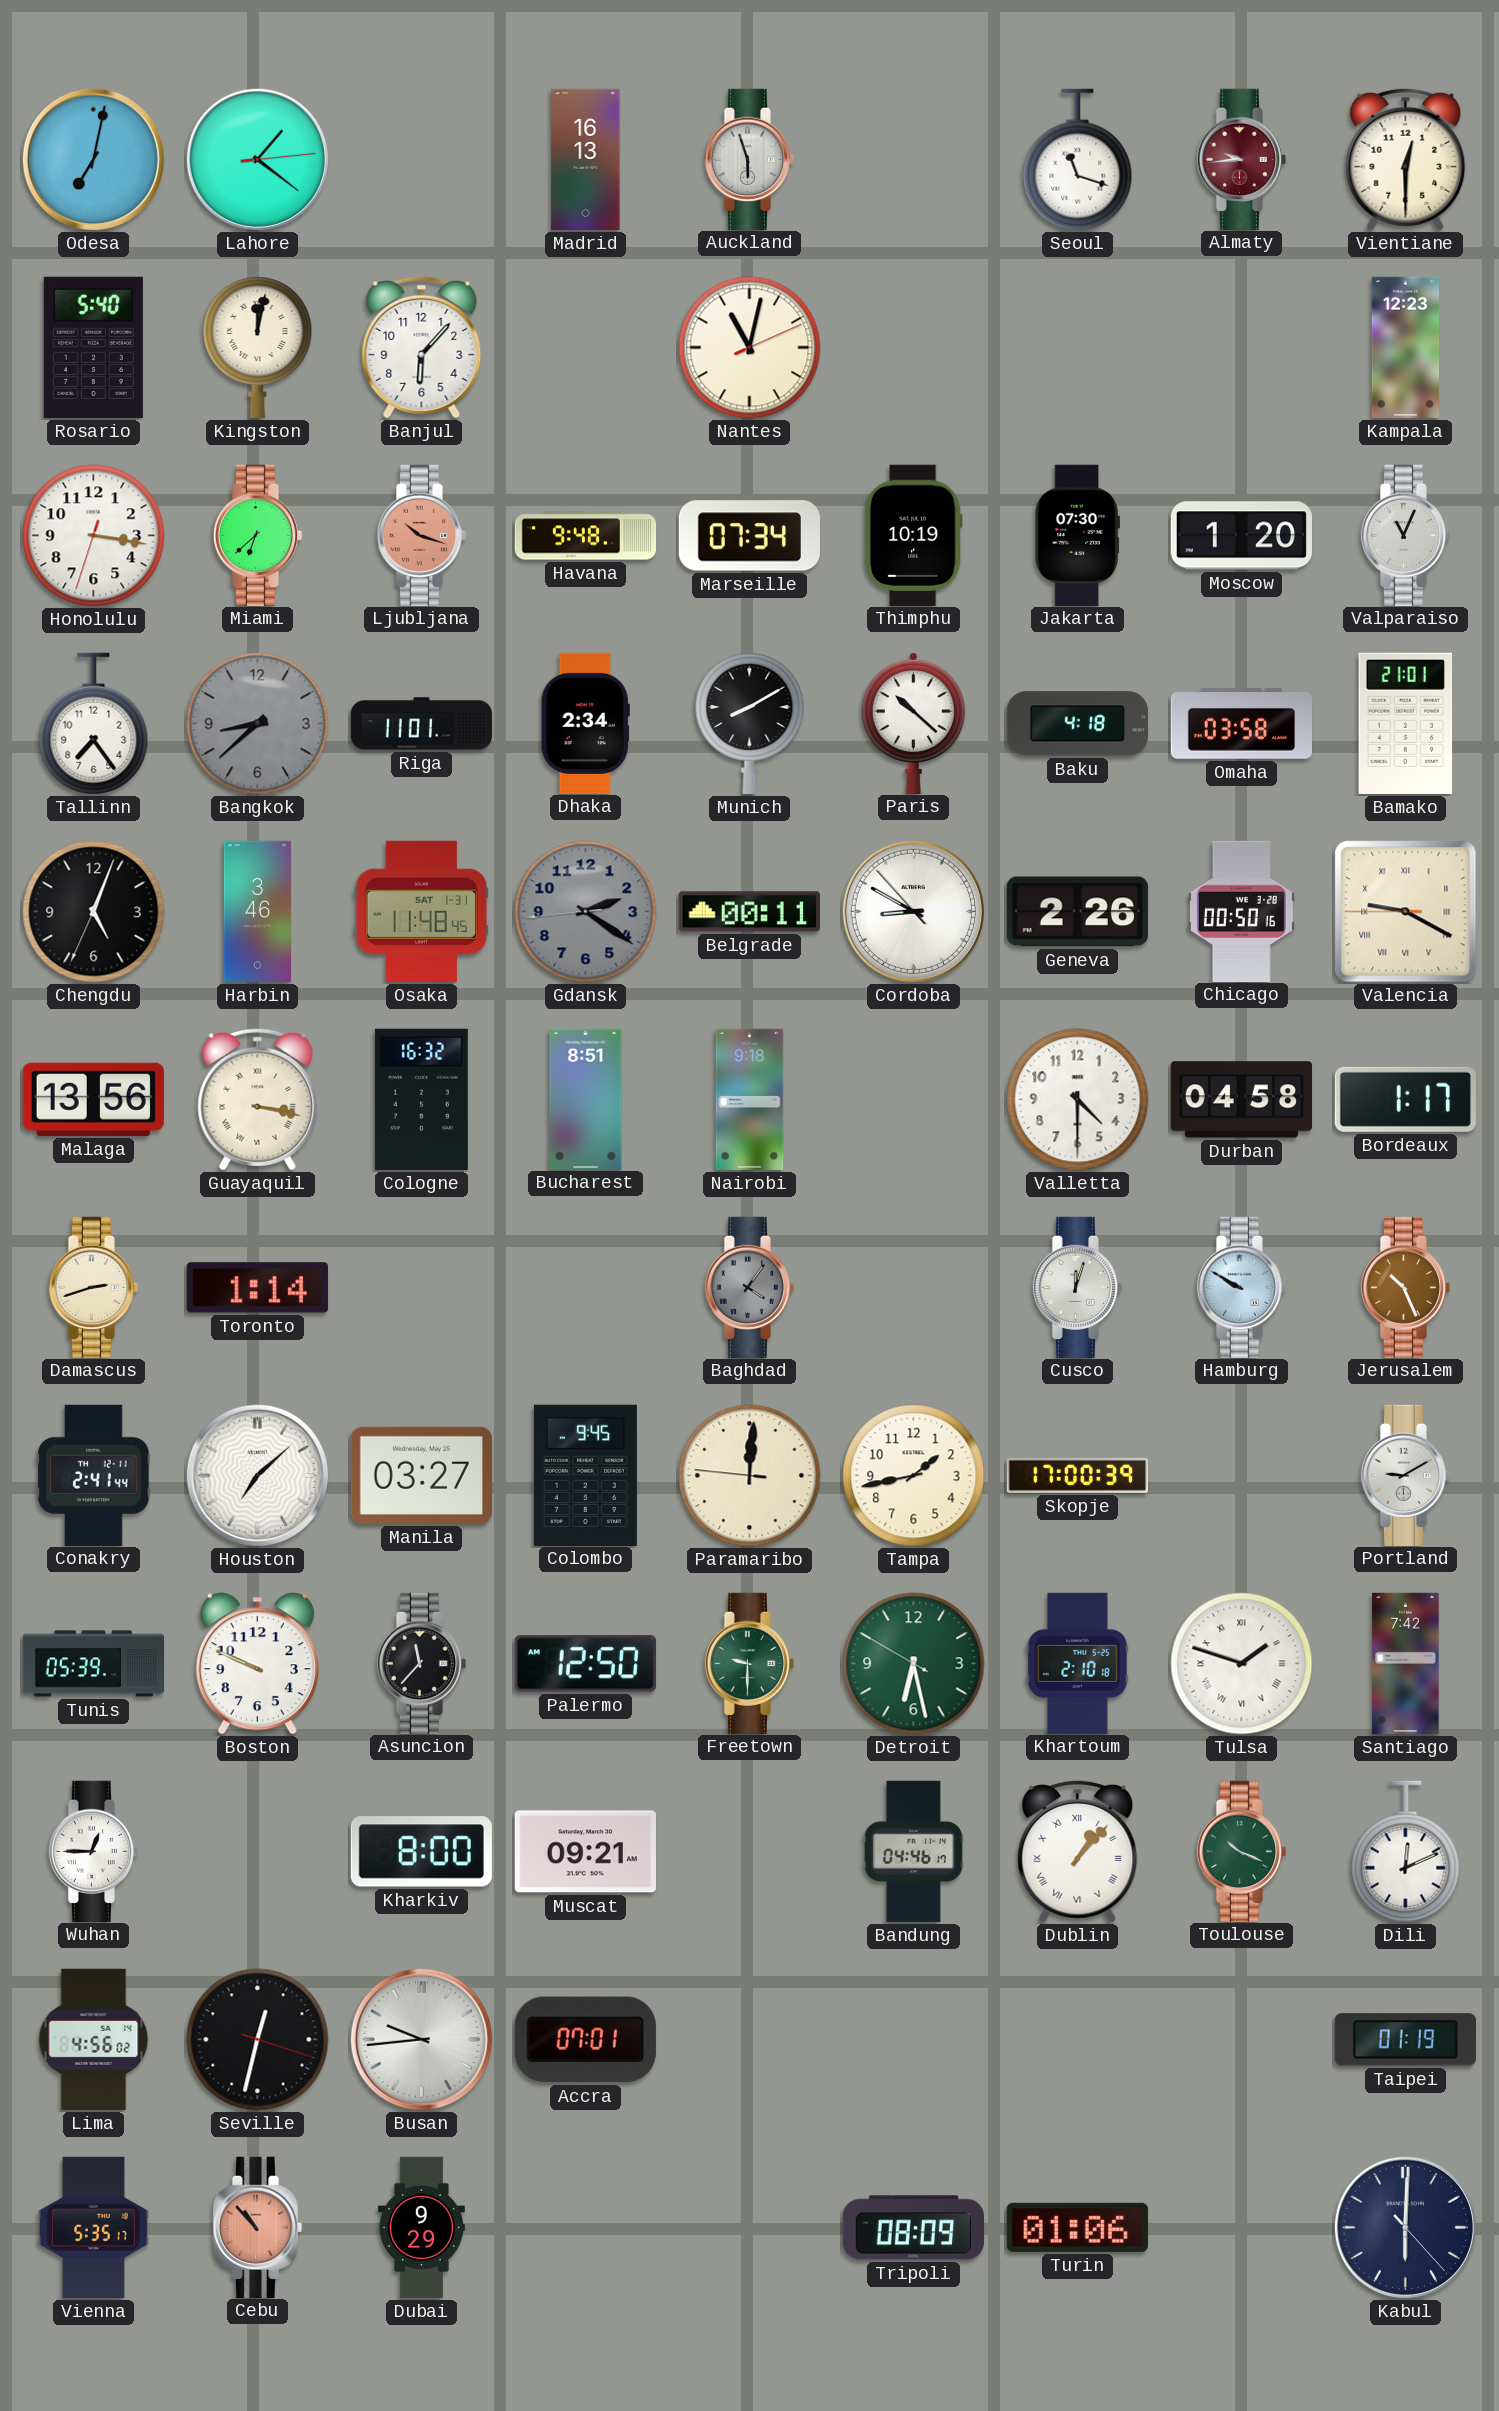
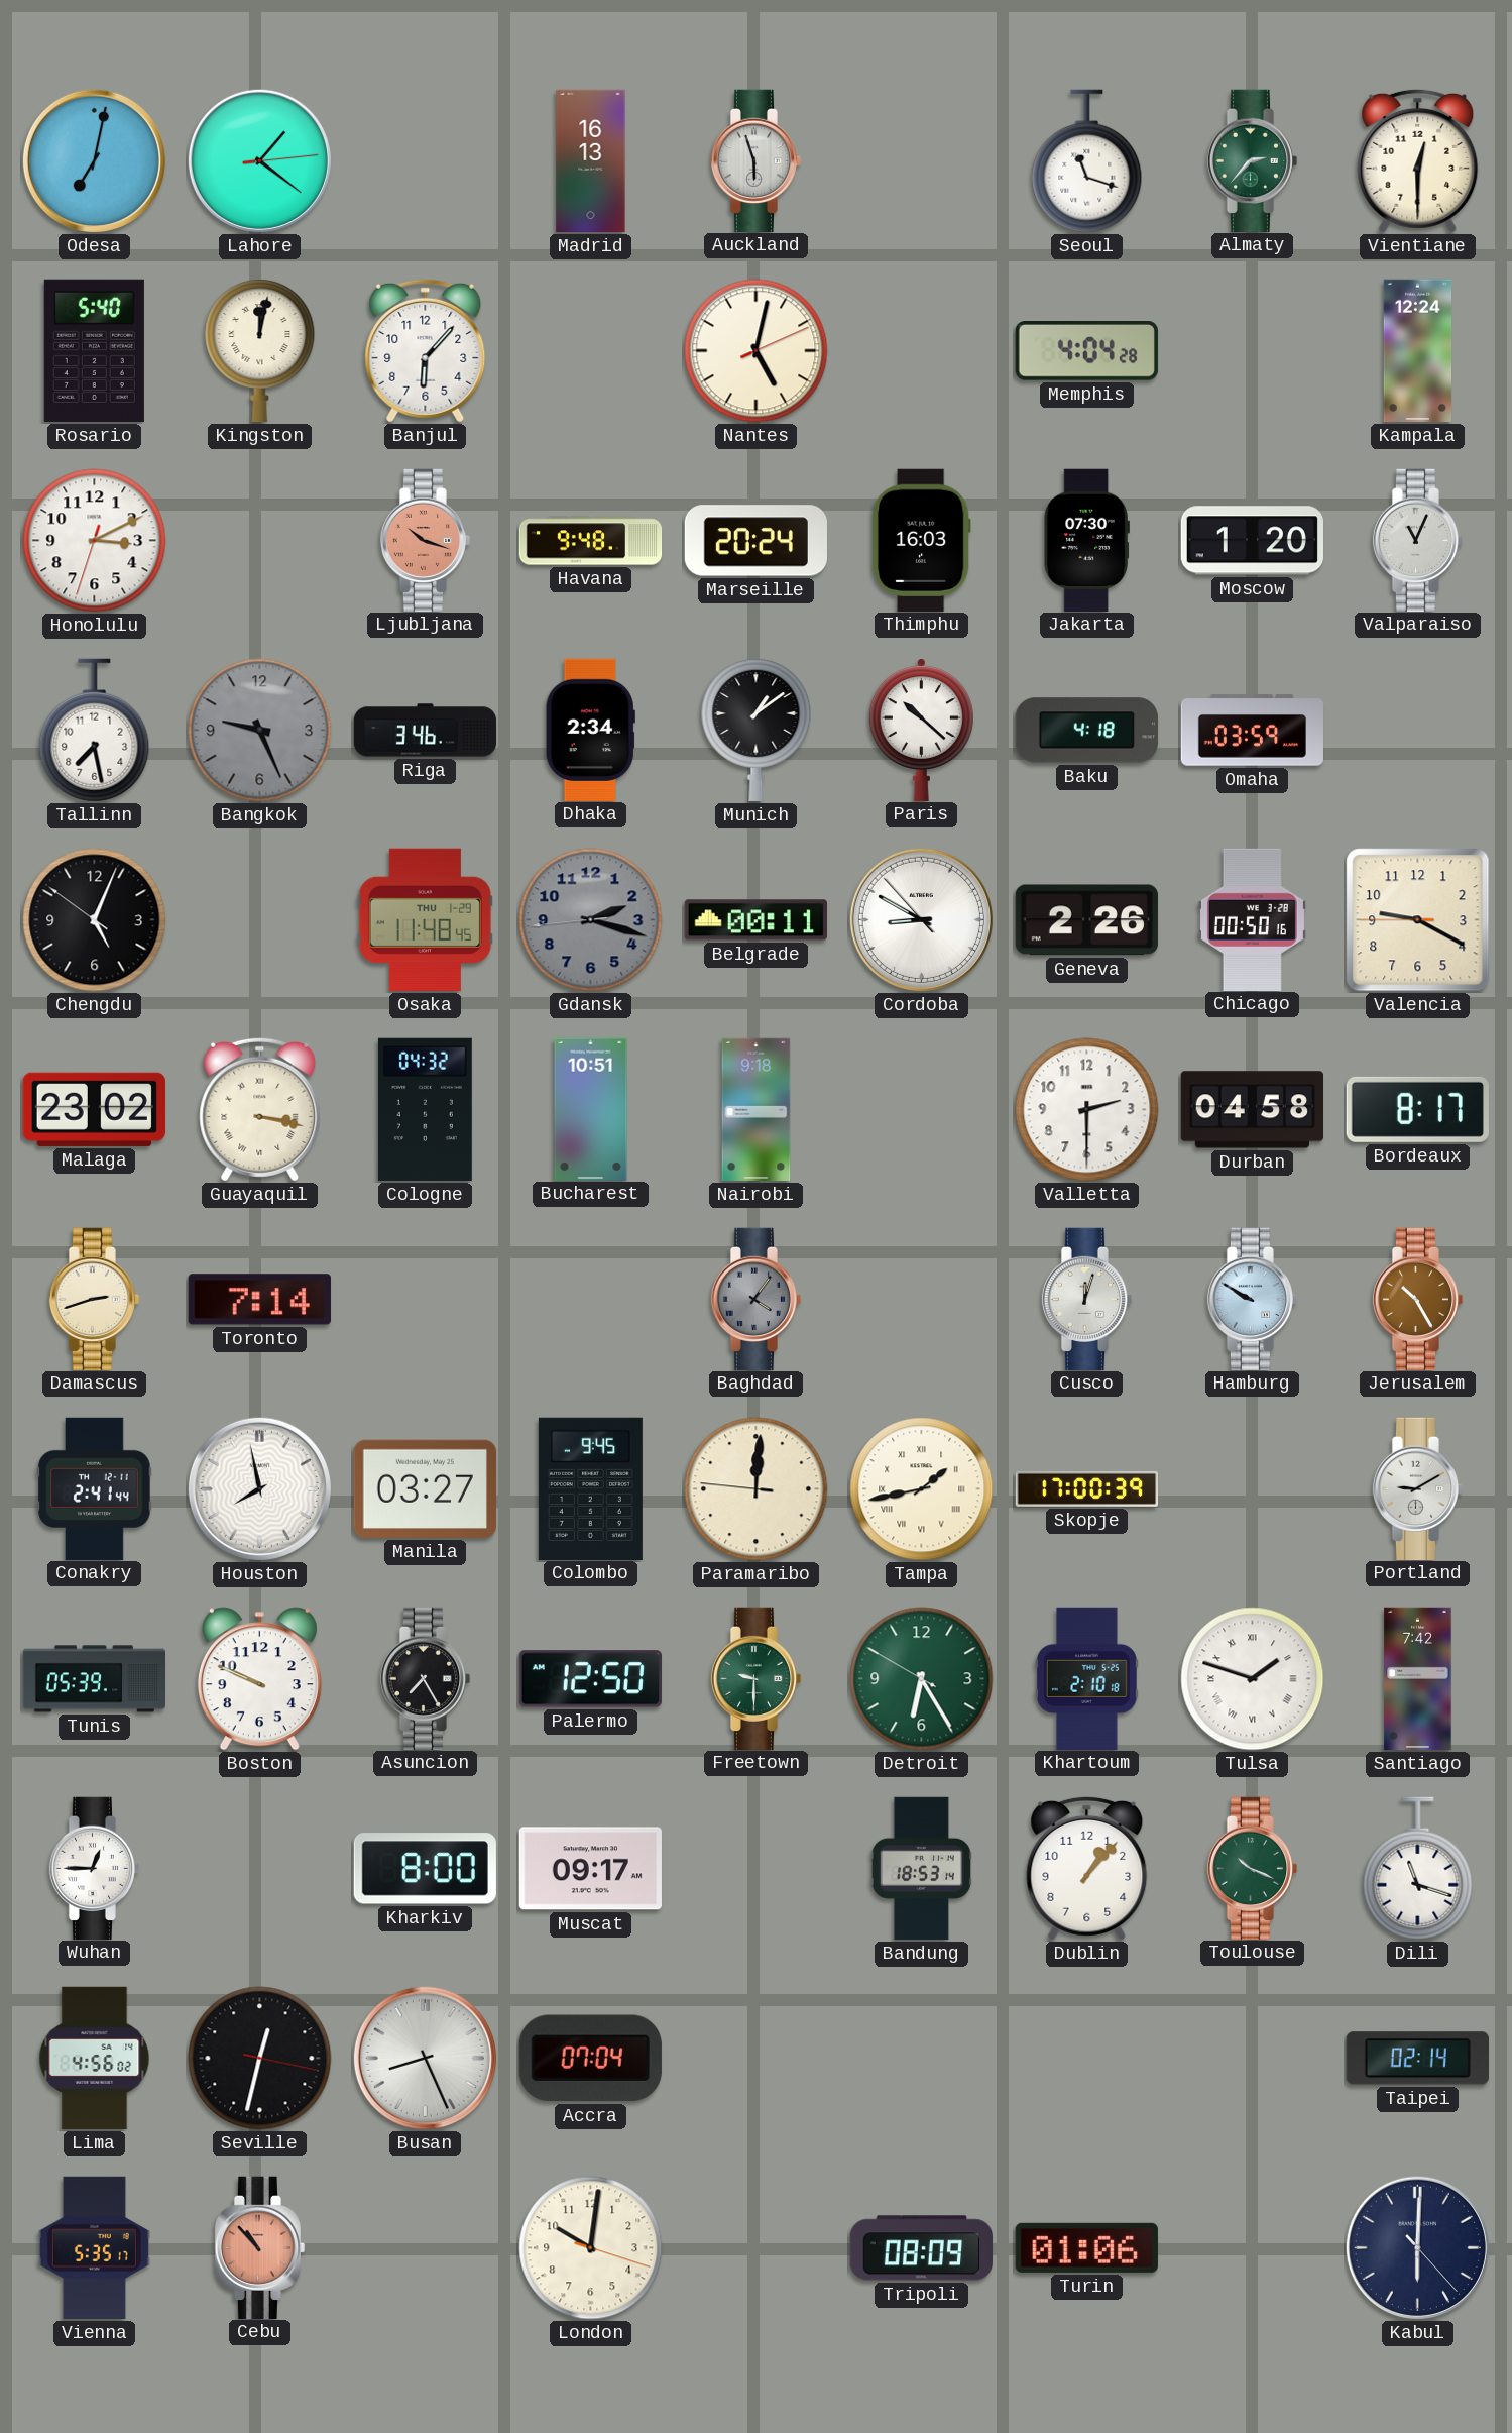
Almaty: 9:44 -> 2:37
Almaty dial: burgundy -> green
Nantes: 11:02 -> 5:02
Memphis: none -> 4:04
Kampala: 12:23 -> 12:24
Honolulu: 3:16 -> 3:10
Miami: 6:38 -> none
Marseille: 07:34 -> 20:24
Thimphu: 10:19 -> 16:03
Tallinn: 7:24 -> 7:28
Bangkok: 8:38 -> 9:26
Riga: 11:01 -> 3:46
Munich: 8:10 -> 1:09
Omaha: 03:58 -> 03:59
Bamako: 21:01 -> none
Chengdu: 5:03:34 -> 5:03:51
Harbin: 3:46 -> none
Osaka date: SAT 1-31 -> THU 1-29
Gdansk: 2:20 -> 2:17
Valencia numerals: Roman -> Arabic
Malaga: 13:56 -> 23:02
Cologne: 16:32 -> 04:32
Bucharest: 8:51 -> 10:51
Valletta: 4:30 -> 2:30
Bordeaux: 1:17 -> 8:17
Toronto: 1:14 -> 7:14
Jerusalem: 10:26 -> 10:25
Houston: 7:08 -> 7:58
Tampa numerals: Arabic -> Roman
Asuncion: 11:37 -> 7:25
Detroit: 6:27 -> 6:24
Muscat: 09:21 -> 09:17
Bandung: 04:46 -> 18:53
Dublin numerals: Roman -> Arabic
Dili: 12:11 -> 11:18
Seville: 12:32:18 -> 12:32:17
Busan: 9:44 -> 8:26
Accra: 07:01 -> 07:04
Taipei: 01:19 -> 02:14
Dubai: 9:29 -> none
London: none -> 10:01
